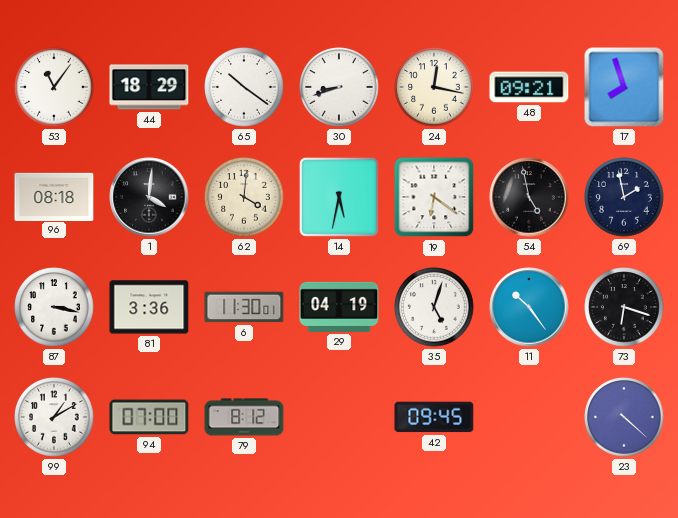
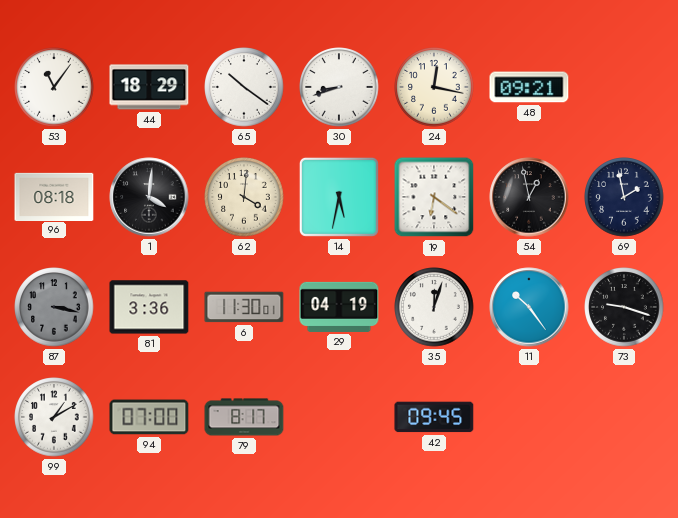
17: 7:57 -> none
54: 4:58 -> 12:58
87 dial: white -> grey
35: 5:03 -> 12:03
73: 6:18 -> 9:18
79: 8:12 -> 8:17
23: 4:22 -> none
